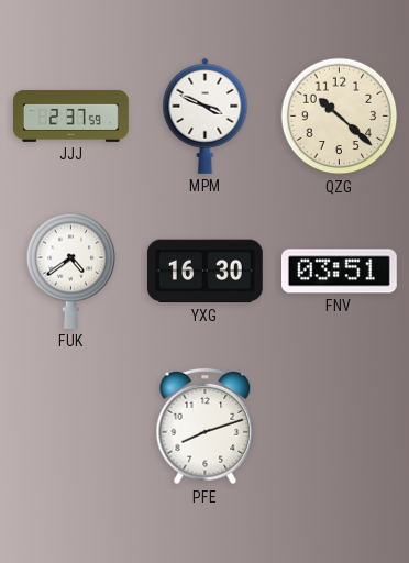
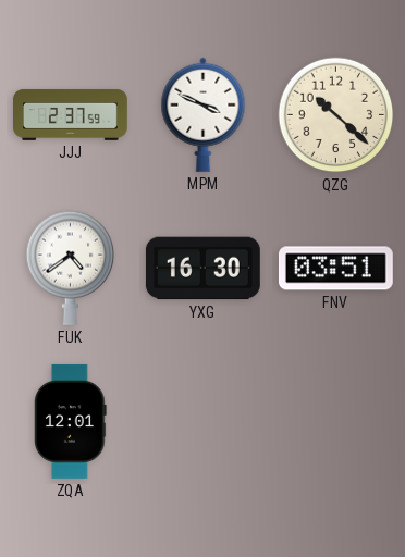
ZQA: none -> 12:01
PFE: 8:12 -> none
